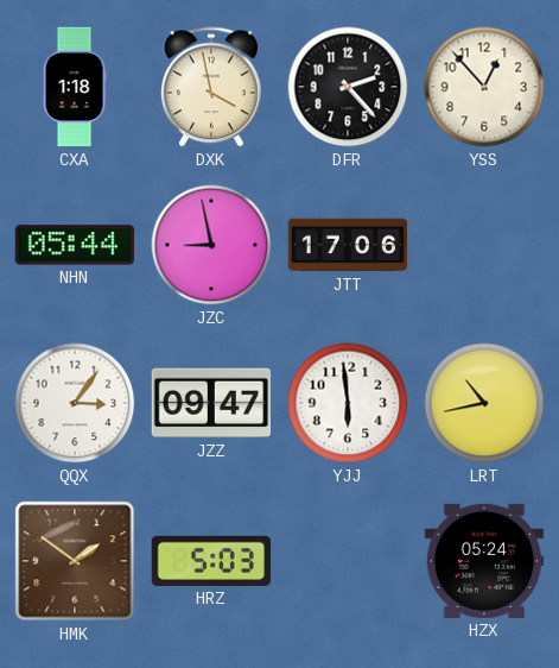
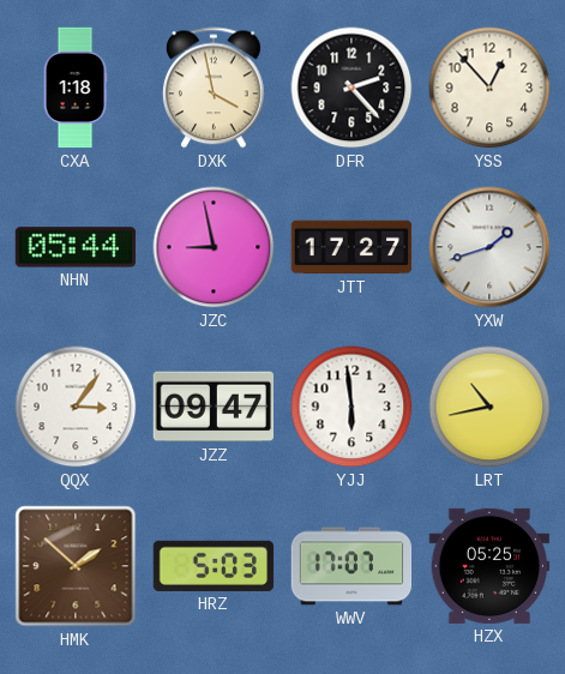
JTT: 17:06 -> 17:27
YXW: none -> 1:42
HMK: 1:51 -> 1:52
WWV: none -> 17:07
HZX: 05:24 -> 05:25
